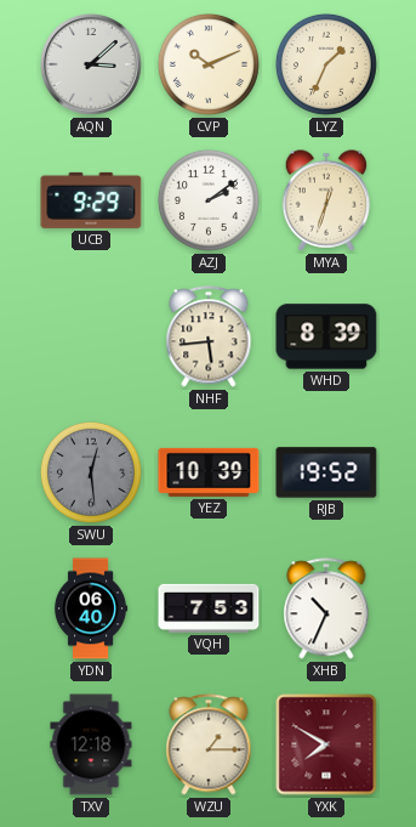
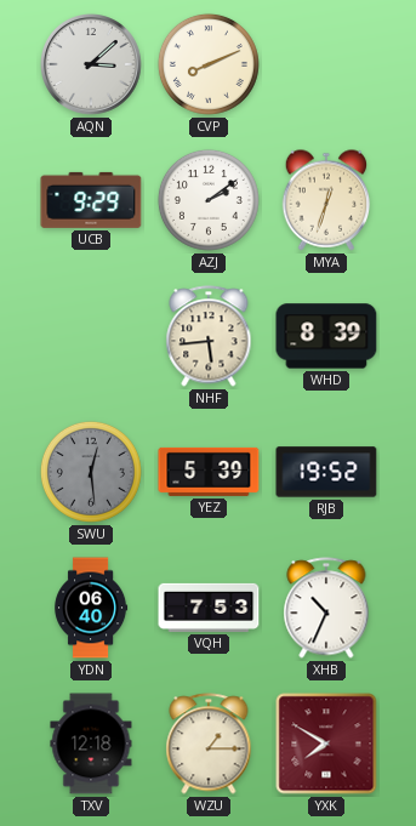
CVP: 10:11 -> 8:11
LYZ: 1:34 -> none
YEZ: 10:39 -> 5:39
